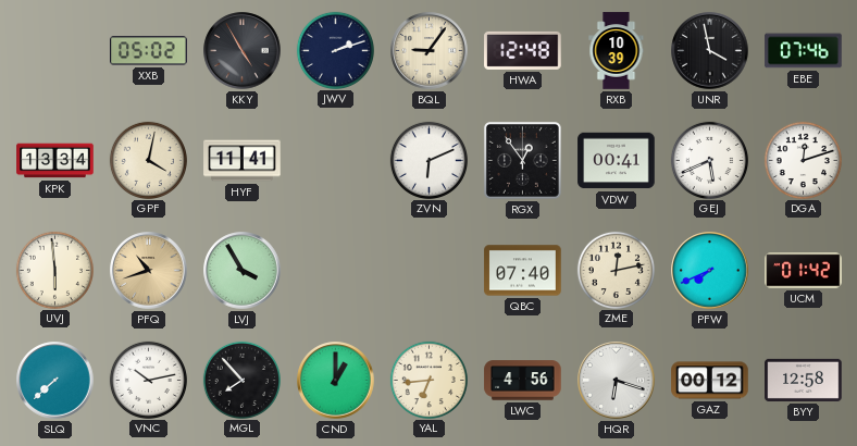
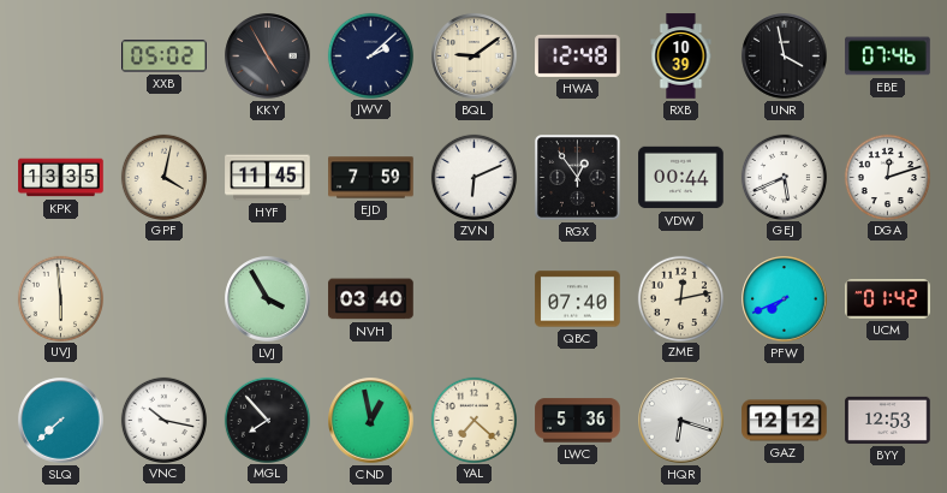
JWV: 2:12 -> 2:08
BQL: 9:06 -> 9:09
KPK: 13:34 -> 13:35
HYF: 11:41 -> 11:45
EJD: none -> 7:59
VDW: 00:41 -> 00:44
PFQ: 10:42 -> none
NVH: none -> 03:40
VNC: 10:13 -> 10:17
CND: 1:00 -> 12:58
YAL: 6:44 -> 7:22
LWC: 4:56 -> 5:36
GAZ: 00:12 -> 12:12
BYY: 12:58 -> 12:53
